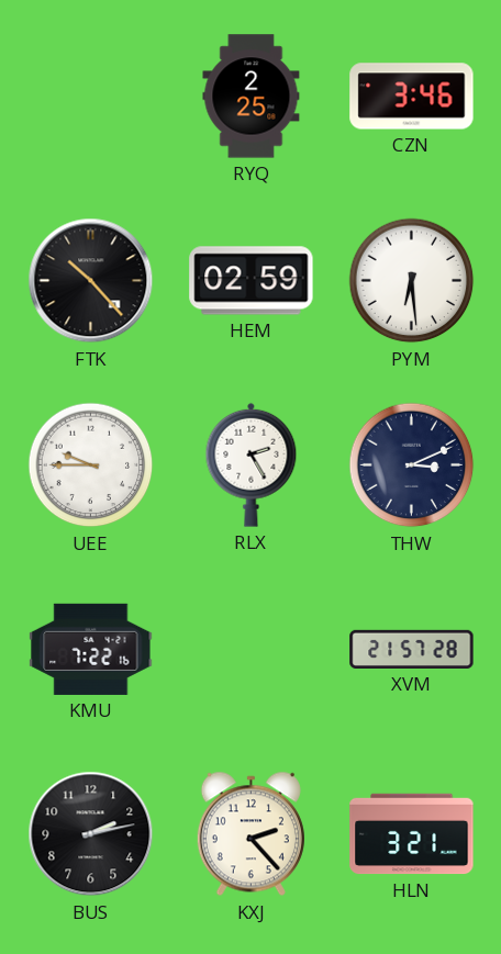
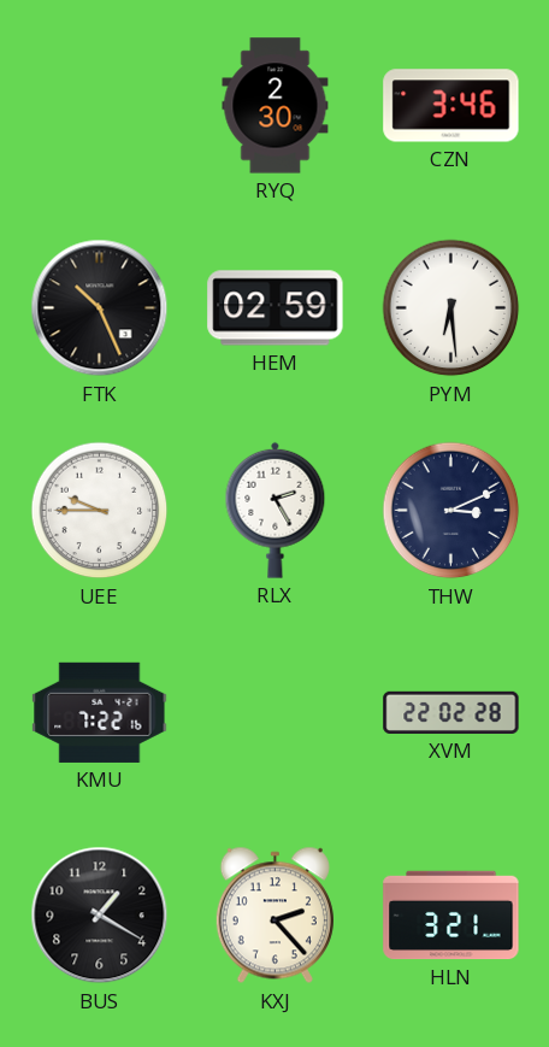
RYQ: 2:25 -> 2:30
FTK: 10:23 -> 10:26
XVM: 21:57 -> 22:02
BUS: 2:13 -> 1:20
